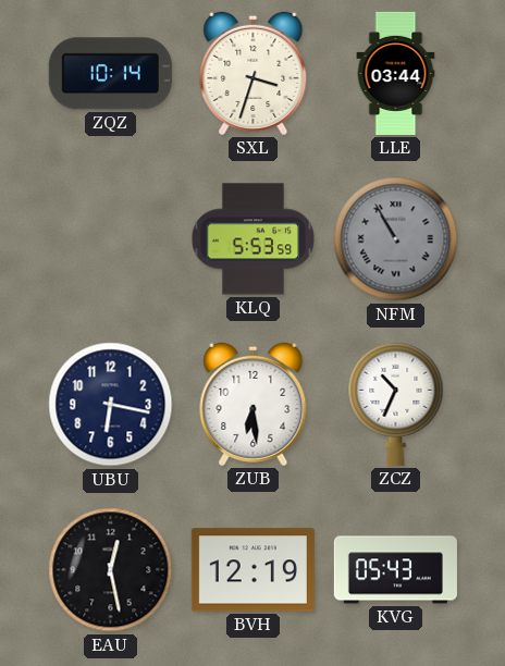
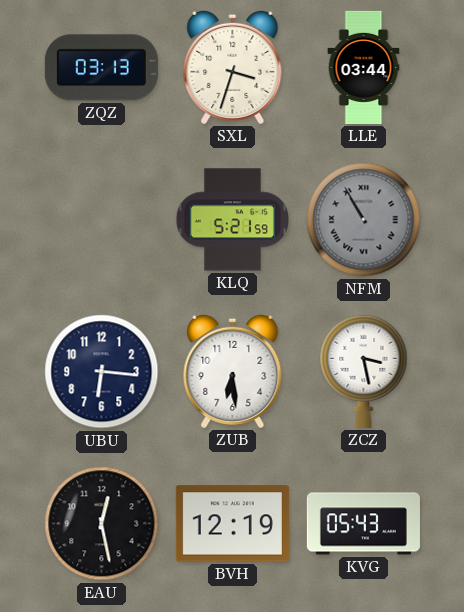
ZQZ: 10:14 -> 03:13
KLQ: 5:53 -> 5:21
UBU: 6:17 -> 6:16
ZCZ: 10:34 -> 3:28
